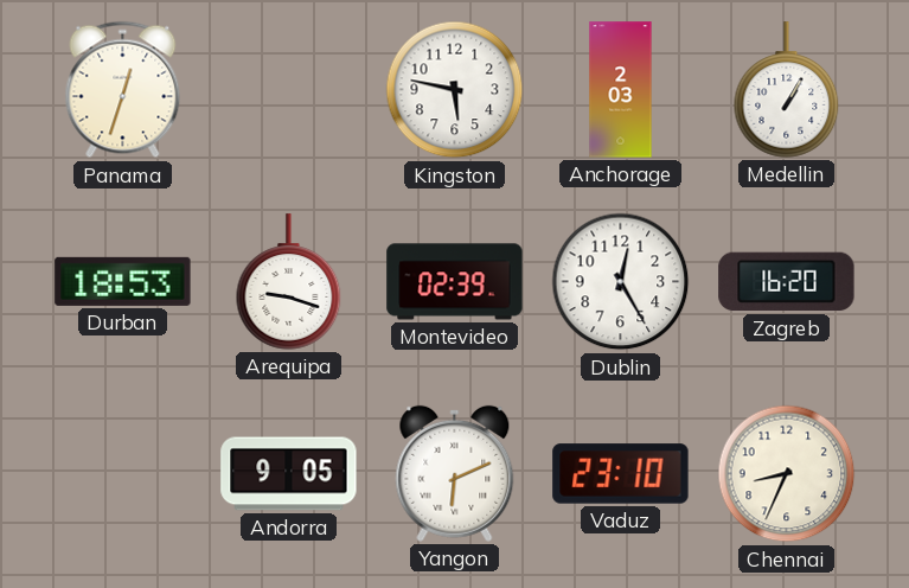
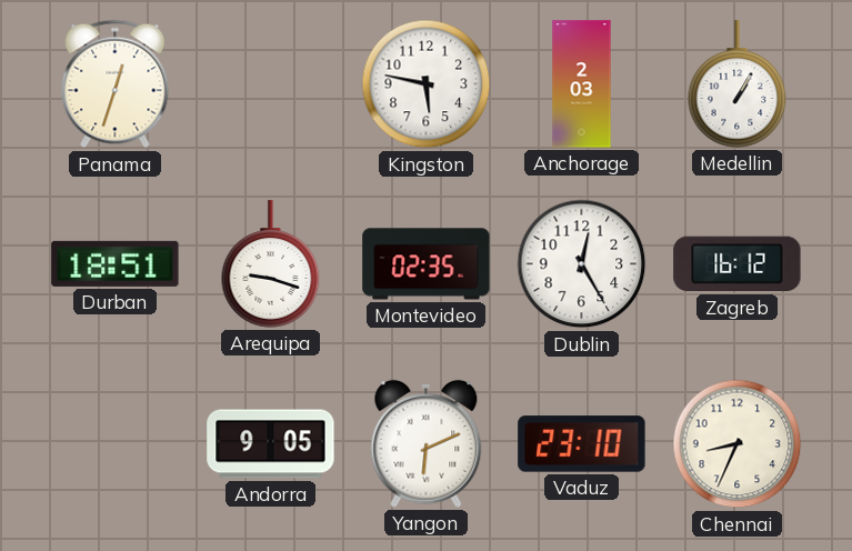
Durban: 18:53 -> 18:51
Montevideo: 02:39 -> 02:35
Zagreb: 16:20 -> 16:12
